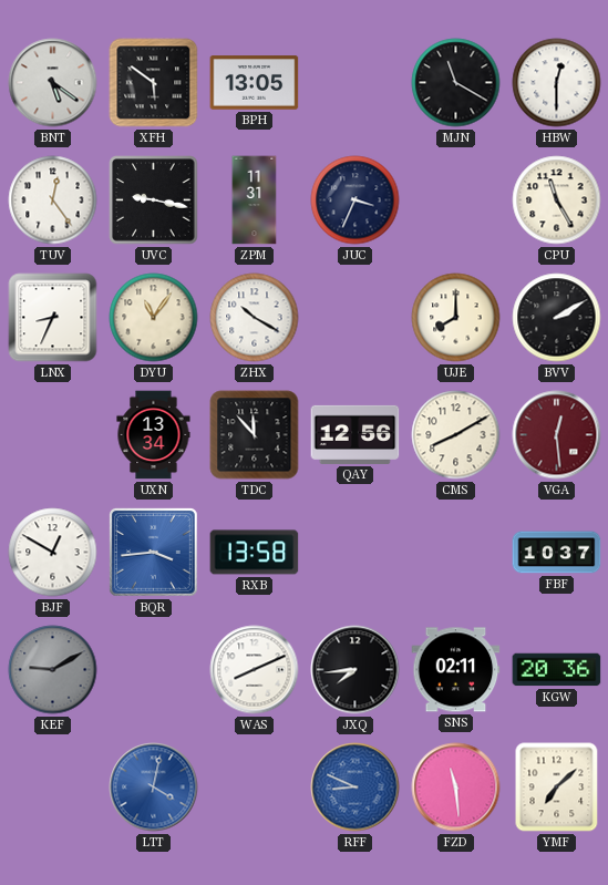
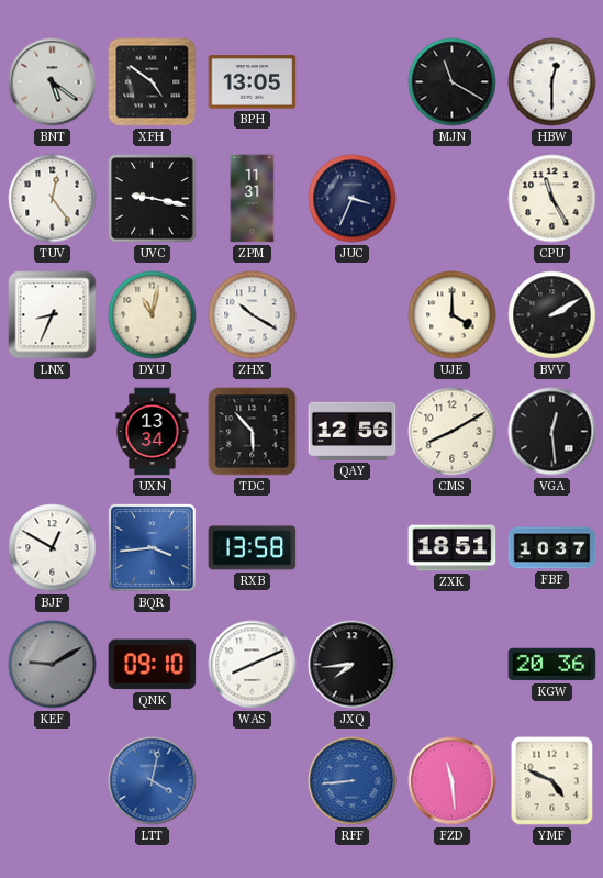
XFH: 5:51 -> 4:51
DYU: 11:06 -> 11:02
UJE: 8:00 -> 4:00
TDC: 11:53 -> 5:53
VGA dial: burgundy -> black
ZXK: none -> 18:51
QNK: none -> 09:10
SNS: 02:11 -> none
RFF: 8:49 -> 8:44
YMF: 7:08 -> 4:49
